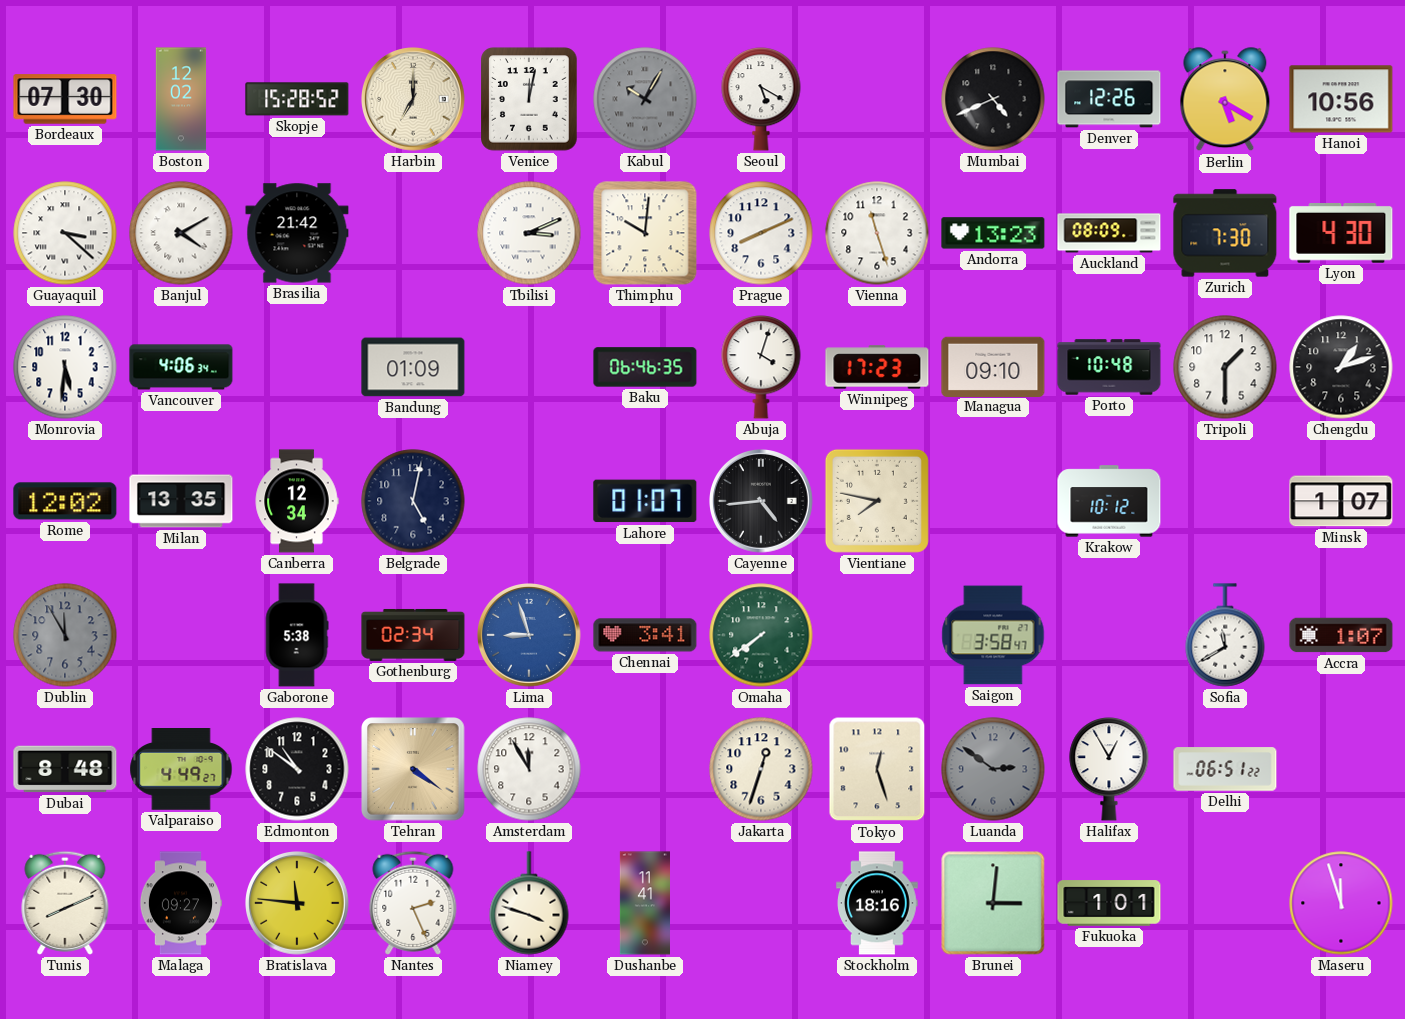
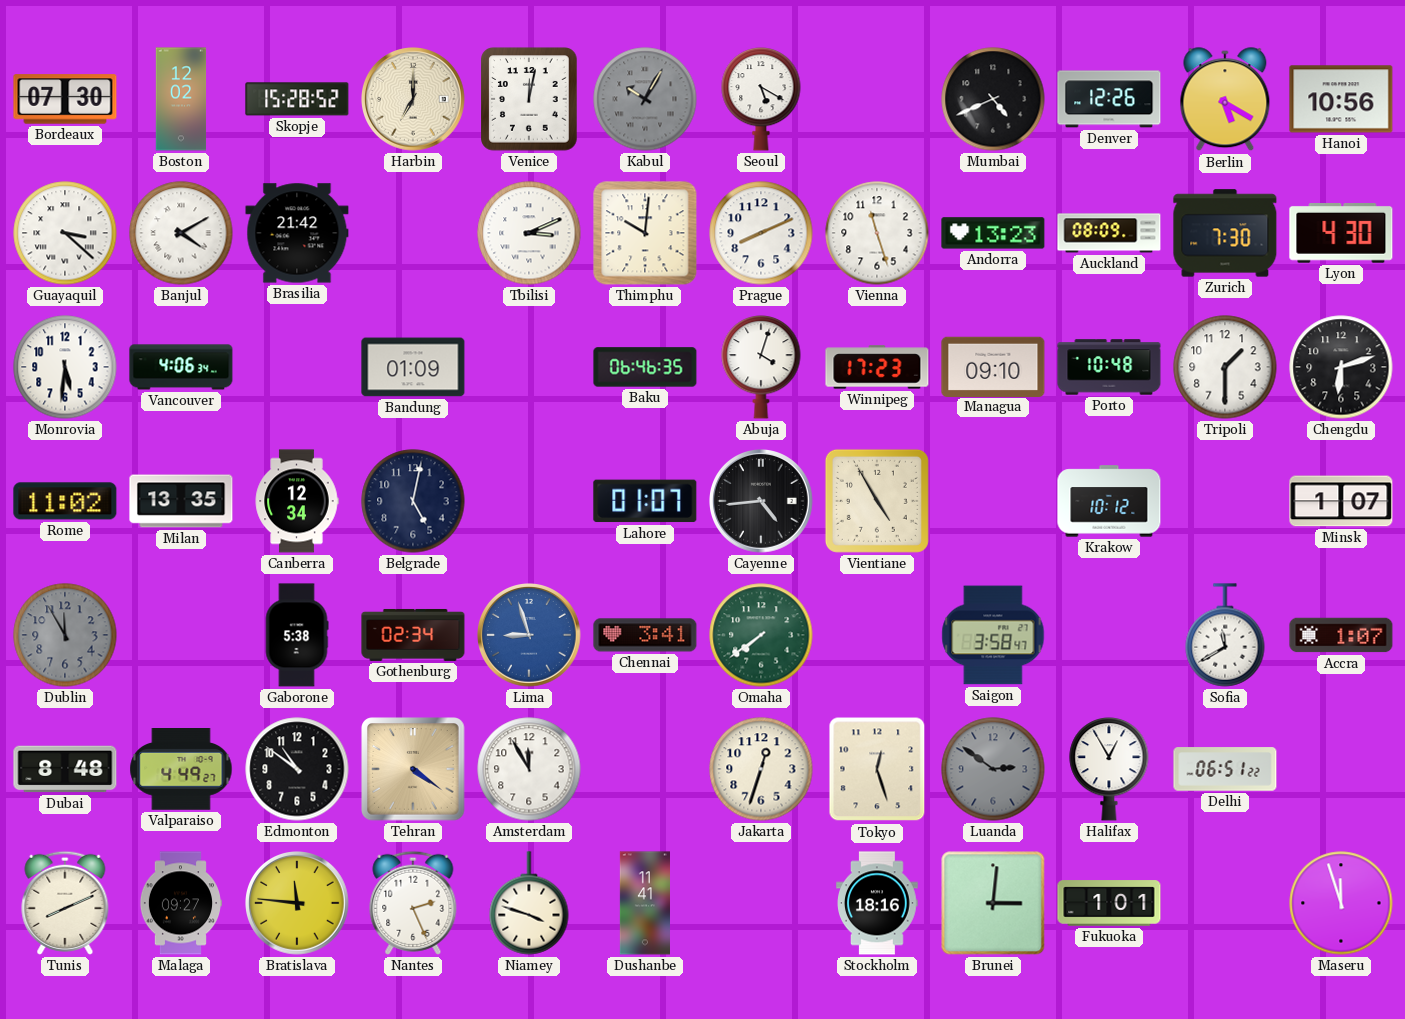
Chengdu: 1:12 -> 6:12
Rome: 12:02 -> 11:02
Vientiane: 7:47 -> 4:55
